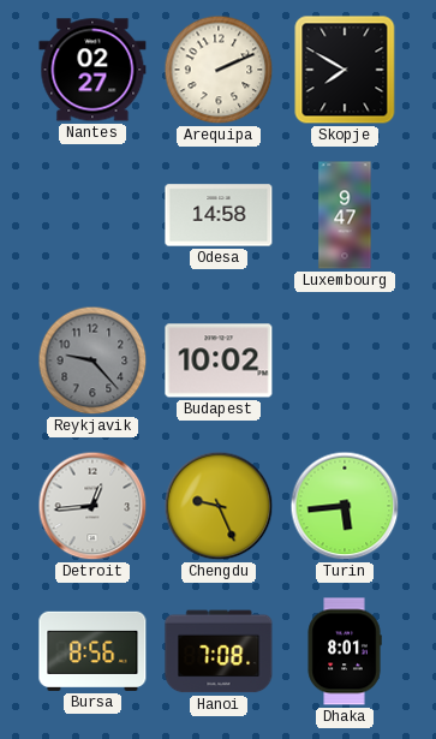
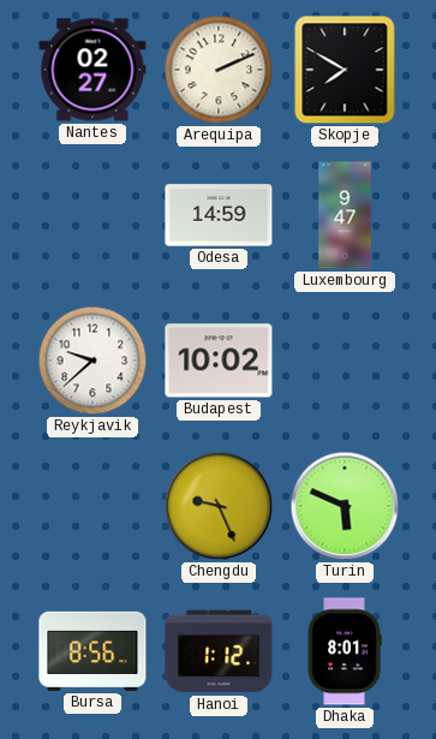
Odesa: 14:58 -> 14:59
Reykjavik: 9:23 -> 9:38
Reykjavik dial: grey -> white
Detroit: 12:44 -> none
Turin: 5:44 -> 5:49
Hanoi: 7:08 -> 1:12
